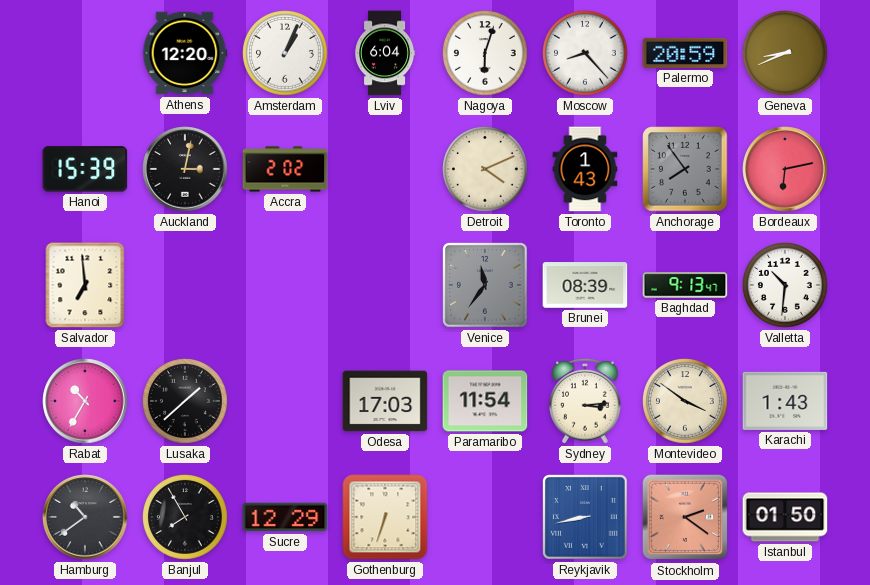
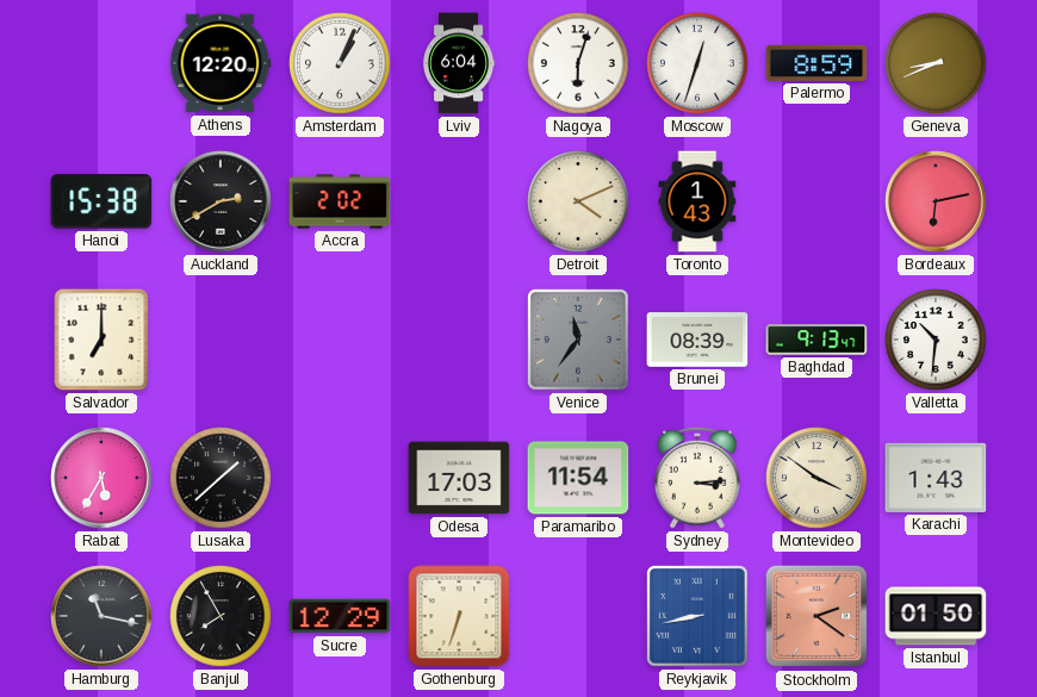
Moscow: 8:23 -> 12:33
Palermo: 20:59 -> 8:59
Hanoi: 15:39 -> 15:38
Auckland: 3:02 -> 2:40
Anchorage: 7:54 -> none
Salvador: 6:59 -> 7:00
Rabat: 10:35 -> 5:35
Hamburg: 10:39 -> 11:17
